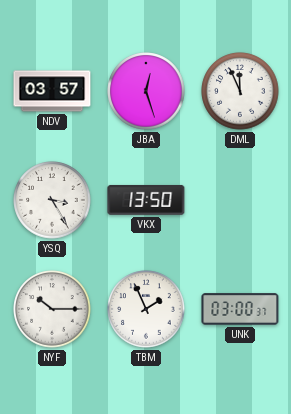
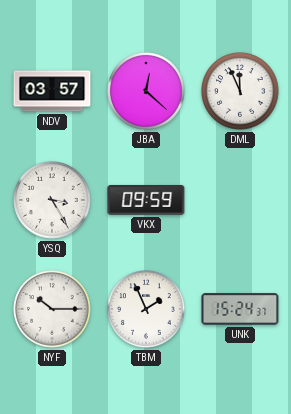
JBA: 12:27 -> 12:22
VKX: 13:50 -> 09:59
UNK: 03:00 -> 15:24
